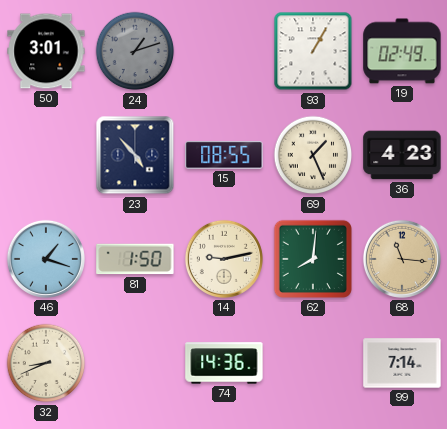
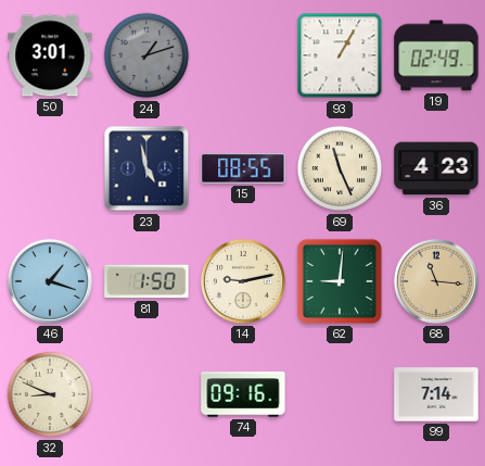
23: 4:53 -> 4:58
69: 1:26 -> 11:26
62: 8:01 -> 9:01
32: 8:41 -> 8:49
74: 14:36 -> 09:16
